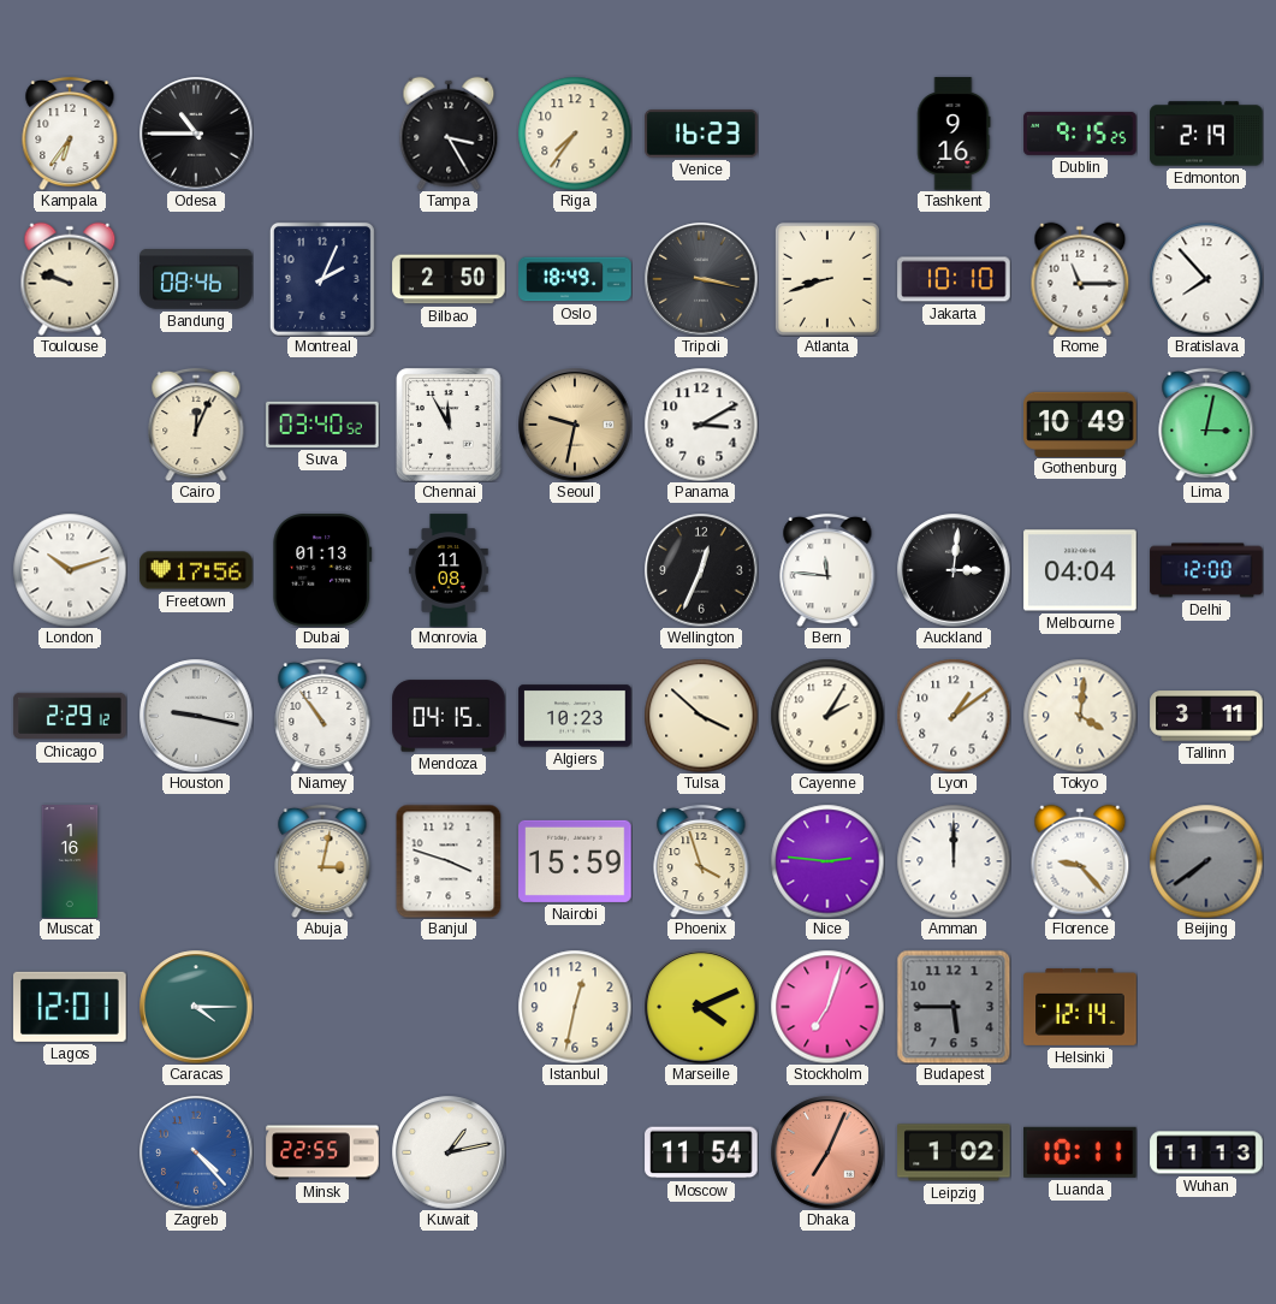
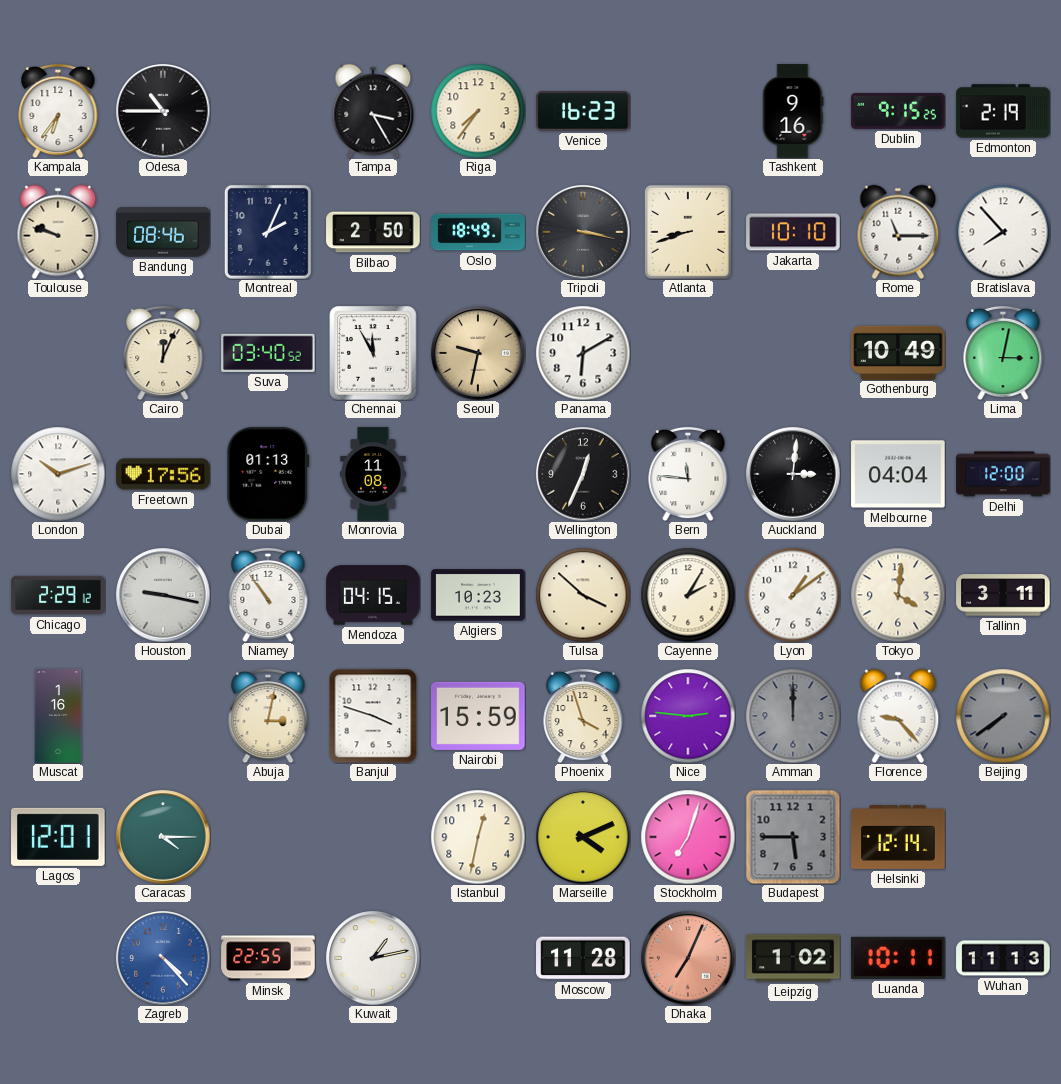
Panama: 3:10 -> 6:10
Amman dial: white -> grey
Moscow: 11:54 -> 11:28
